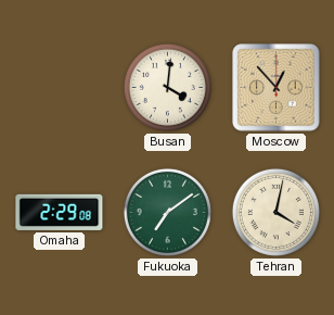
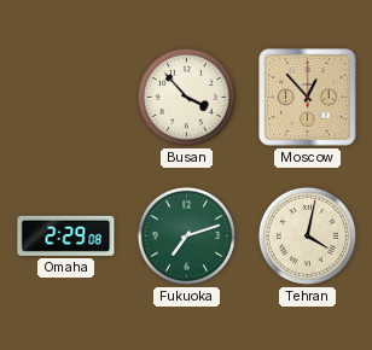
Busan: 4:01 -> 3:53
Fukuoka: 7:09 -> 7:12
